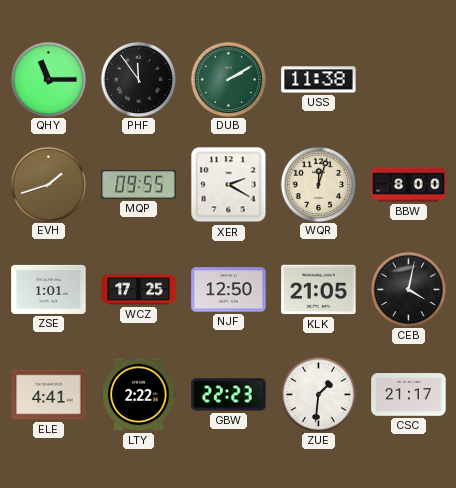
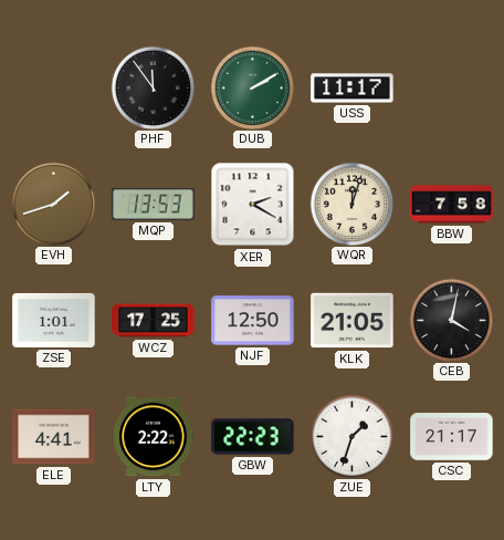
QHY: 11:15 -> none
USS: 11:38 -> 11:17
MQP: 09:55 -> 13:53
BBW: 8:00 -> 7:58
ZUE: 1:31 -> 1:33
